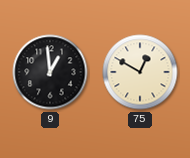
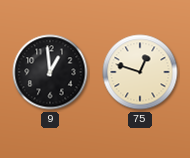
75: 12:50 -> 12:48
